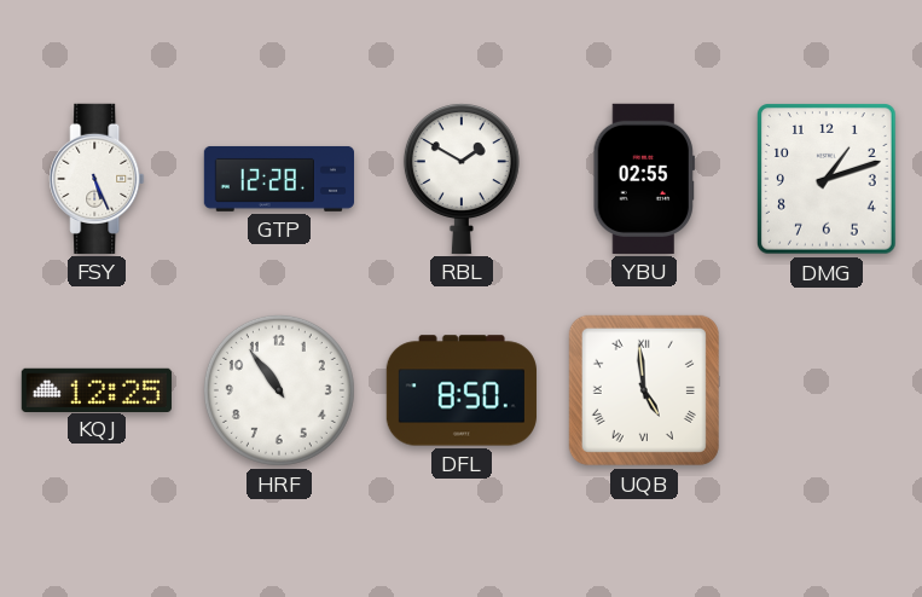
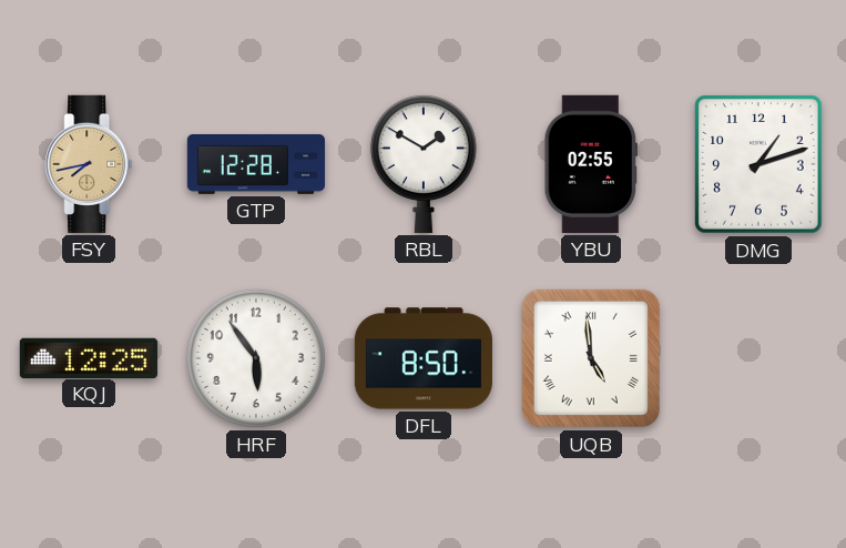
FSY: 5:26 -> 7:43
FSY dial: white -> champagne
HRF: 10:54 -> 5:54
